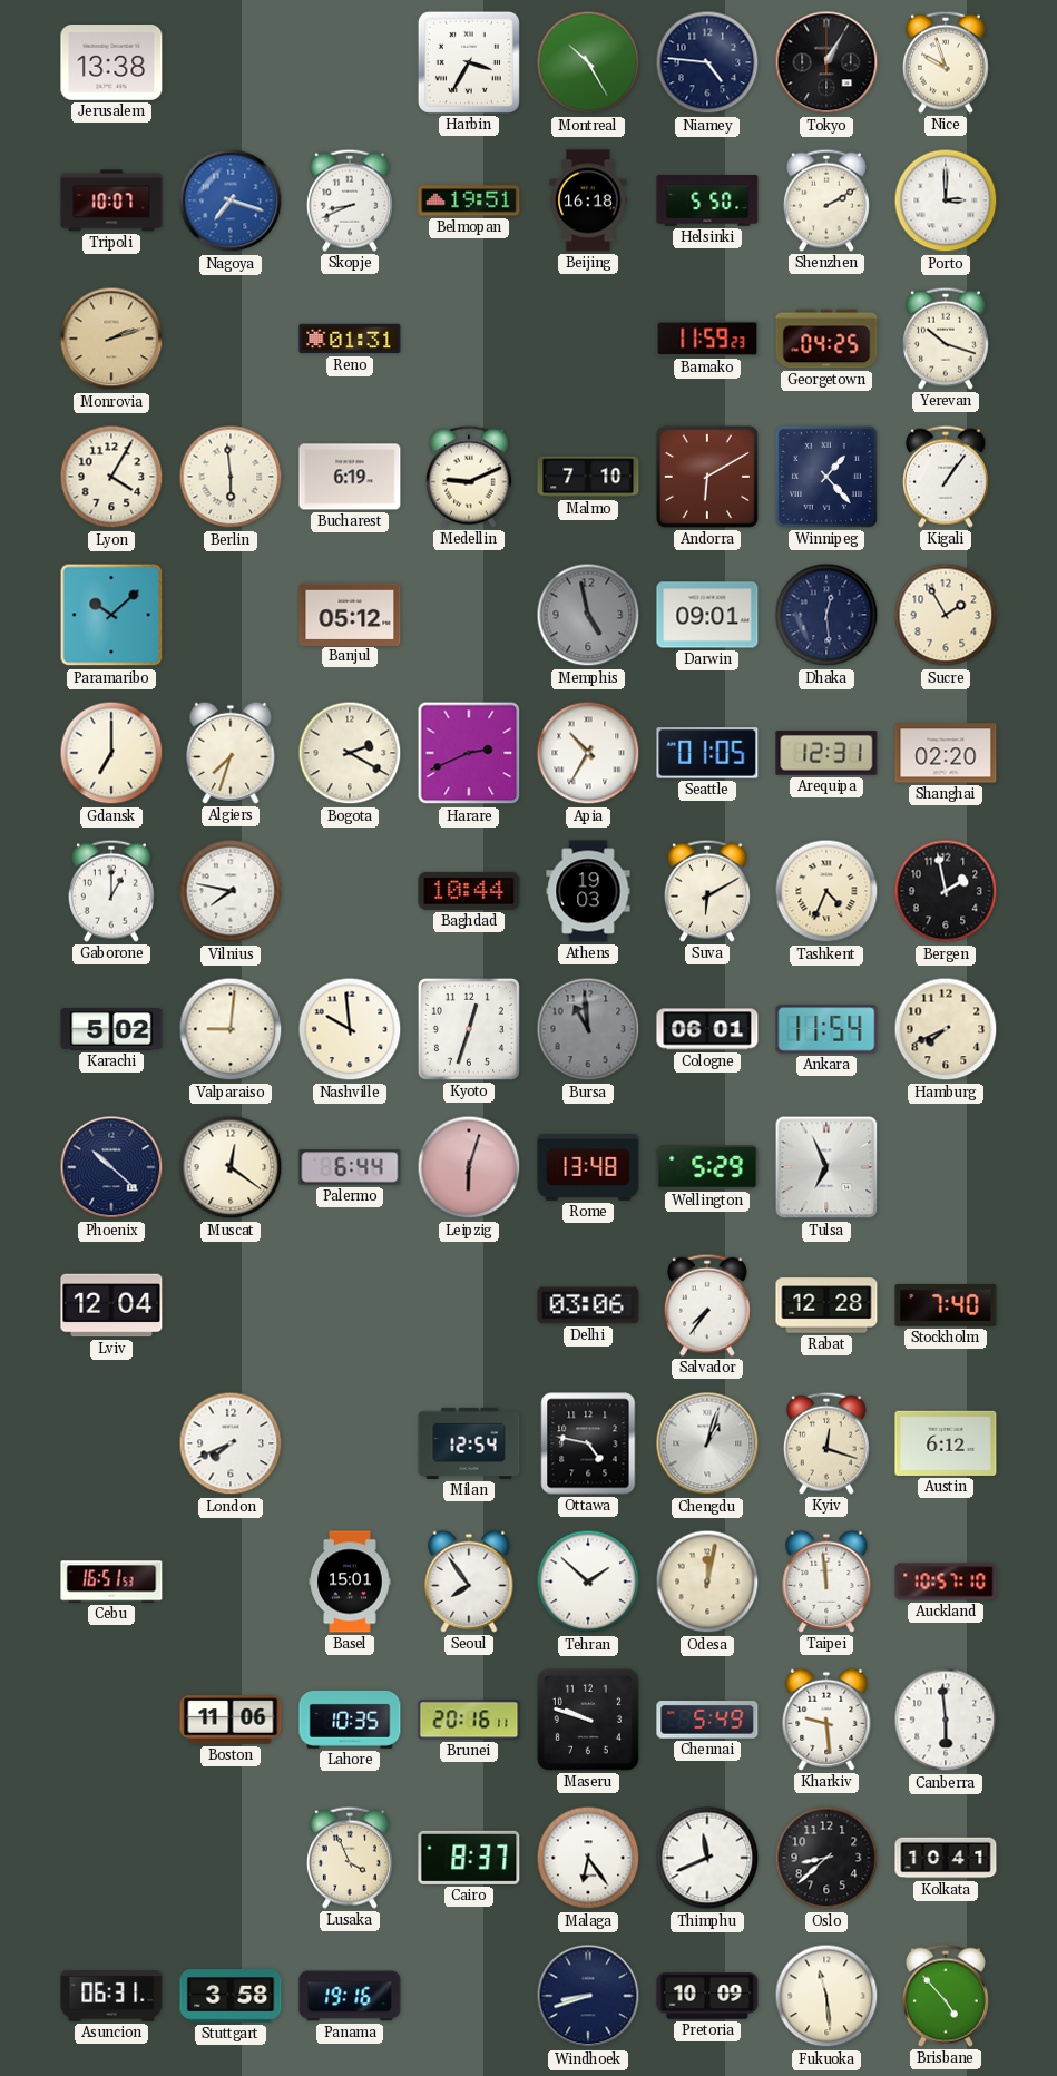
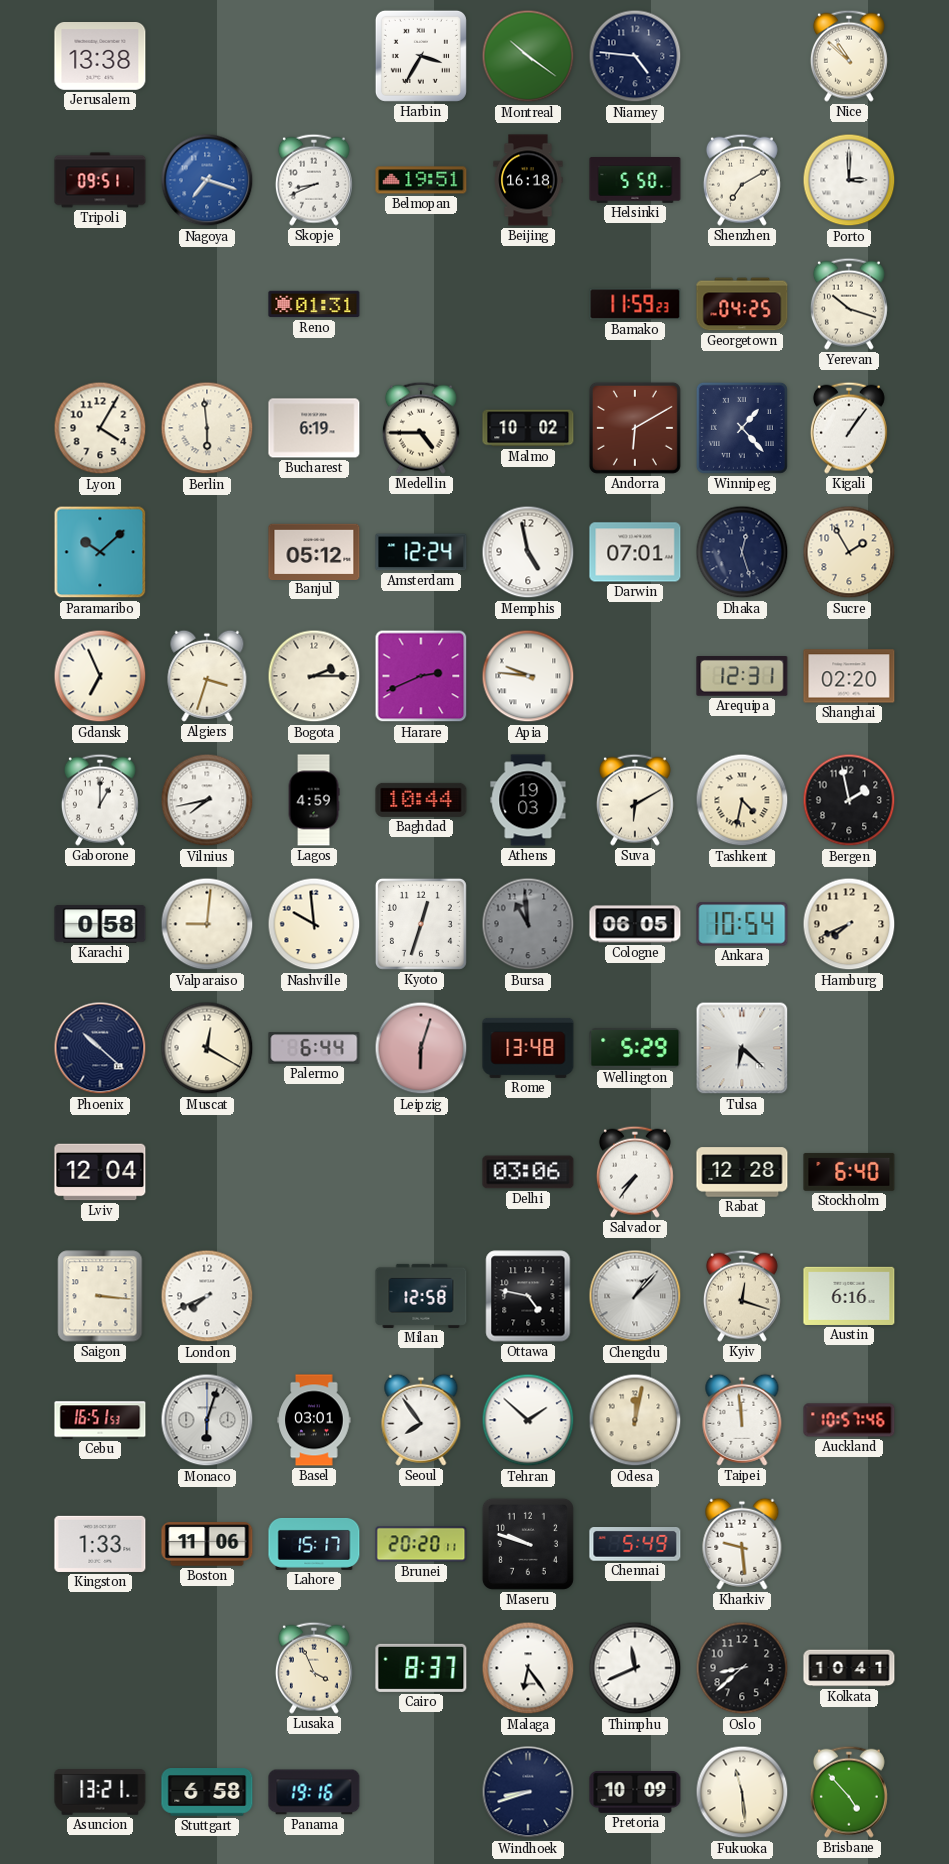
Montreal: 10:25 -> 10:21
Tokyo: 1:05 -> none
Nice: 9:57 -> 10:52
Tripoli: 10:07 -> 09:51
Shenzhen: 2:10 -> 7:10
Monrovia: 2:12 -> none
Medellin: 9:11 -> 4:45
Malmo: 7:10 -> 10:02
Amsterdam: none -> 12:24
Memphis dial: grey -> white
Darwin: 09:01 -> 07:01
Dhaka: 12:29 -> 12:27
Gdansk: 7:00 -> 6:56
Algiers: 7:33 -> 3:33
Bogota: 2:20 -> 2:15
Apia: 10:35 -> 9:46
Seattle: 01:05 -> none
Vilnius: 7:47 -> 7:43
Lagos: none -> 4:59
Tashkent: 4:34 -> 4:32
Karachi: 5:02 -> 0:58
Cologne: 06:01 -> 06:05
Ankara: 11:54 -> 10:54
Muscat: 12:21 -> 12:20
Tulsa: 6:56 -> 6:22
Stockholm: 7:40 -> 6:40
Saigon: none -> 3:16
Milan: 12:54 -> 12:58
Chengdu: 1:03 -> 1:07
Austin: 6:12 -> 6:16
Monaco: none -> 6:03
Basel: 15:01 -> 03:01
Auckland: 10:57:10 -> 10:57:46
Kingston: none -> 1:33
Lahore: 10:35 -> 15:17
Brunei: 20:16 -> 20:20
Canberra: 5:59 -> none
Asuncion: 06:31 -> 13:21
Stuttgart: 3:58 -> 6:58
